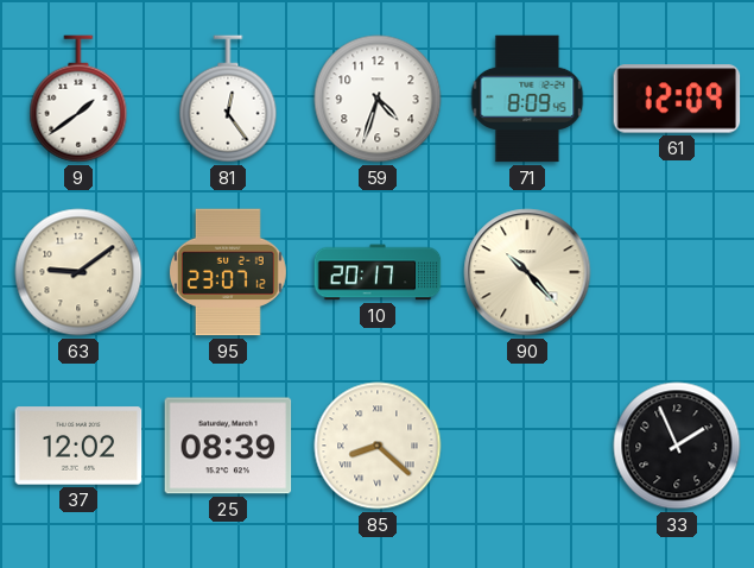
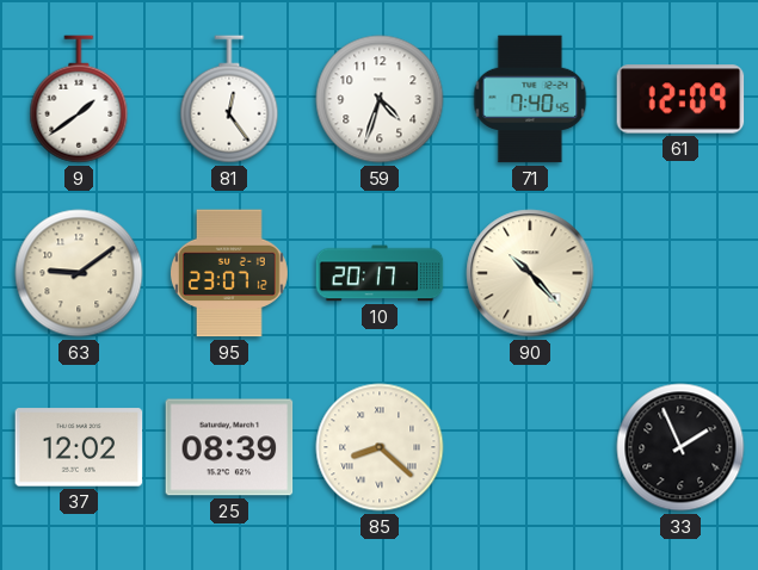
71: 8:09 -> 7:40
